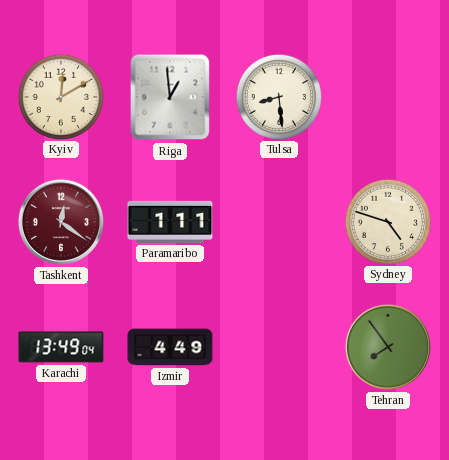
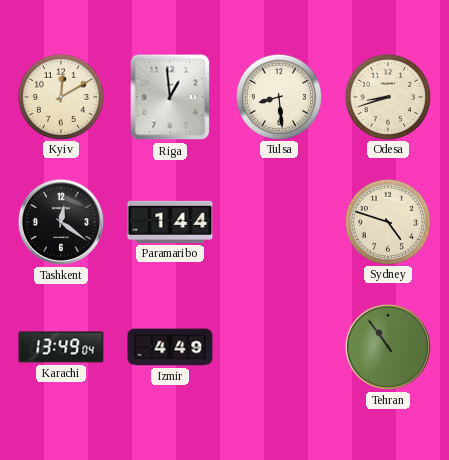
Odesa: none -> 8:42
Tashkent dial: burgundy -> black
Paramaribo: 1:11 -> 1:44
Tehran: 7:54 -> 10:54
